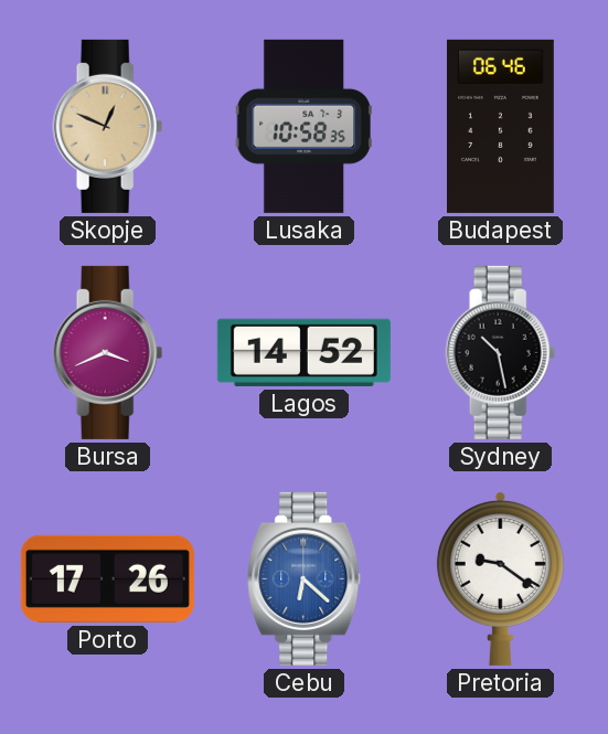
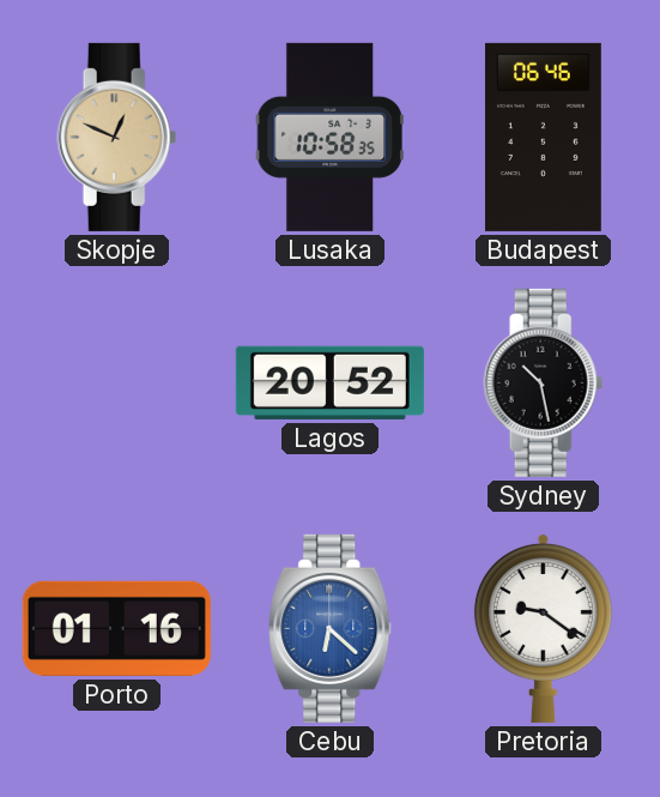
Bursa: 3:41 -> none
Lagos: 14:52 -> 20:52
Porto: 17:26 -> 01:16
